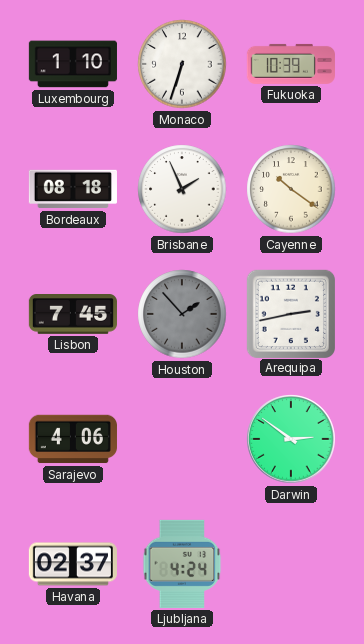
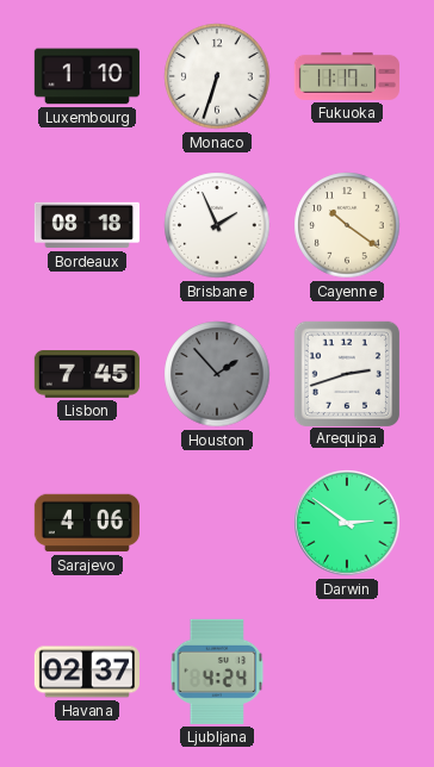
Fukuoka: 10:39 -> 11:17
Arequipa: 2:43 -> 2:42
